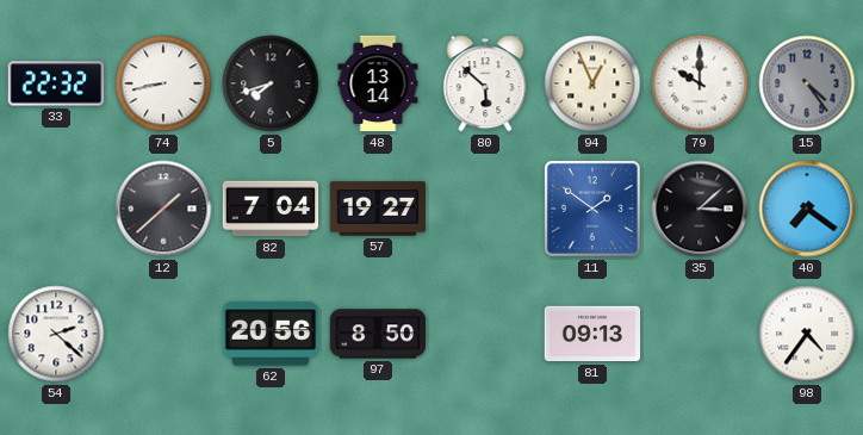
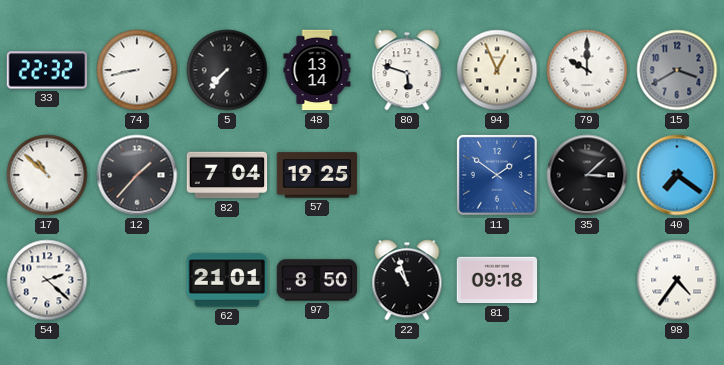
5: 7:42 -> 7:37
80: 5:52 -> 5:48
15: 4:24 -> 3:40
17: none -> 10:52
12: 1:38 -> 1:37
57: 19:27 -> 19:25
62: 20:56 -> 21:01
22: none -> 10:57
81: 09:13 -> 09:18
